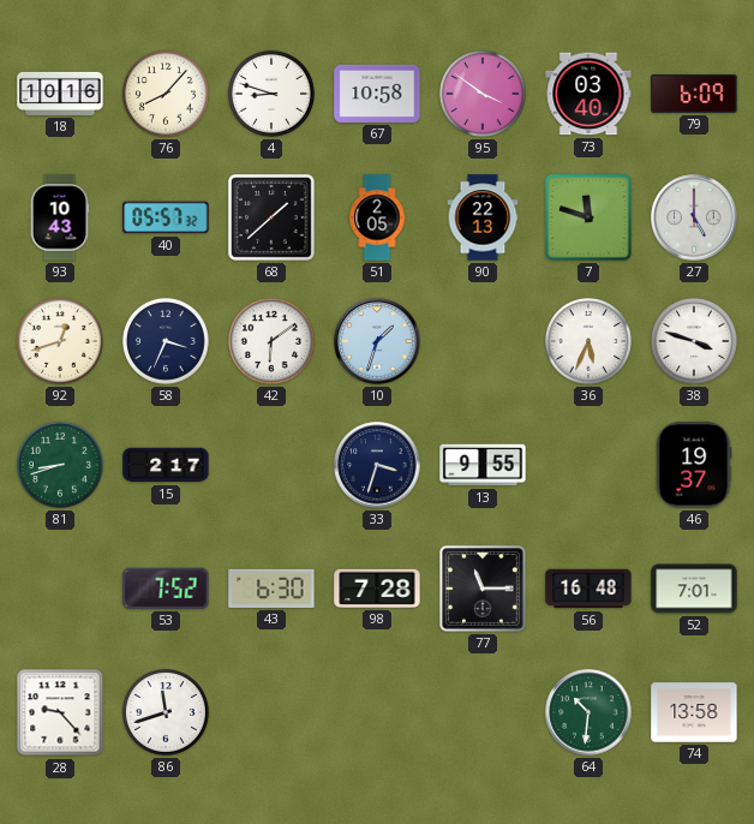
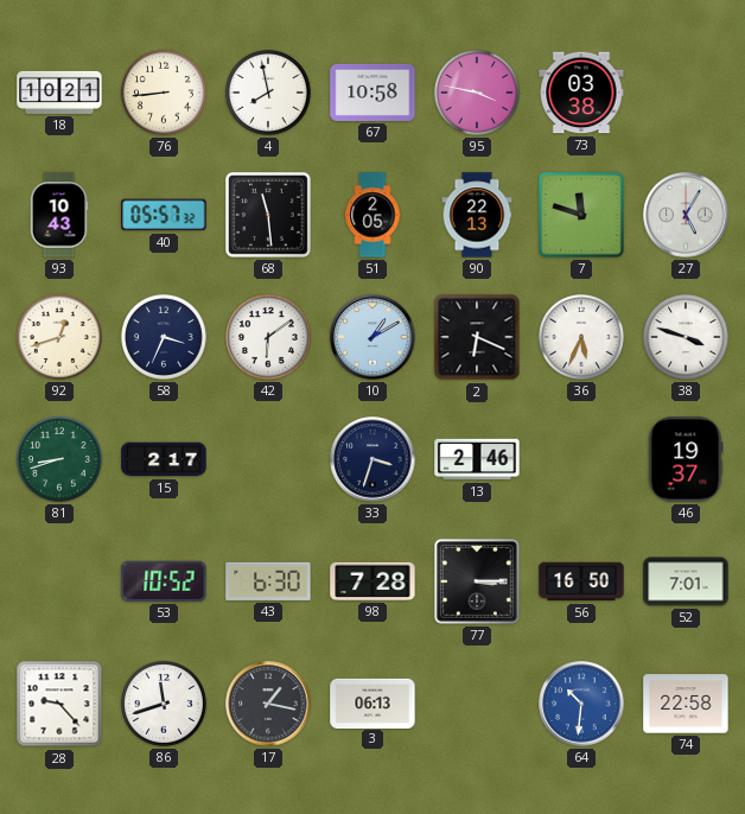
18: 10:16 -> 10:21
76: 8:07 -> 8:44
4: 8:48 -> 7:58
95: 3:51 -> 3:47
73: 03:40 -> 03:38
79: 6:09 -> none
68: 1:38 -> 11:29
27: 5:00 -> 5:05
10: 1:33 -> 1:10
2: none -> 6:19
13: 9:55 -> 2:46
53: 7:52 -> 10:52
77: 11:15 -> 3:15
56: 16:48 -> 16:50
17: none -> 1:17
3: none -> 06:13
64 dial: green -> blue
74: 13:58 -> 22:58
